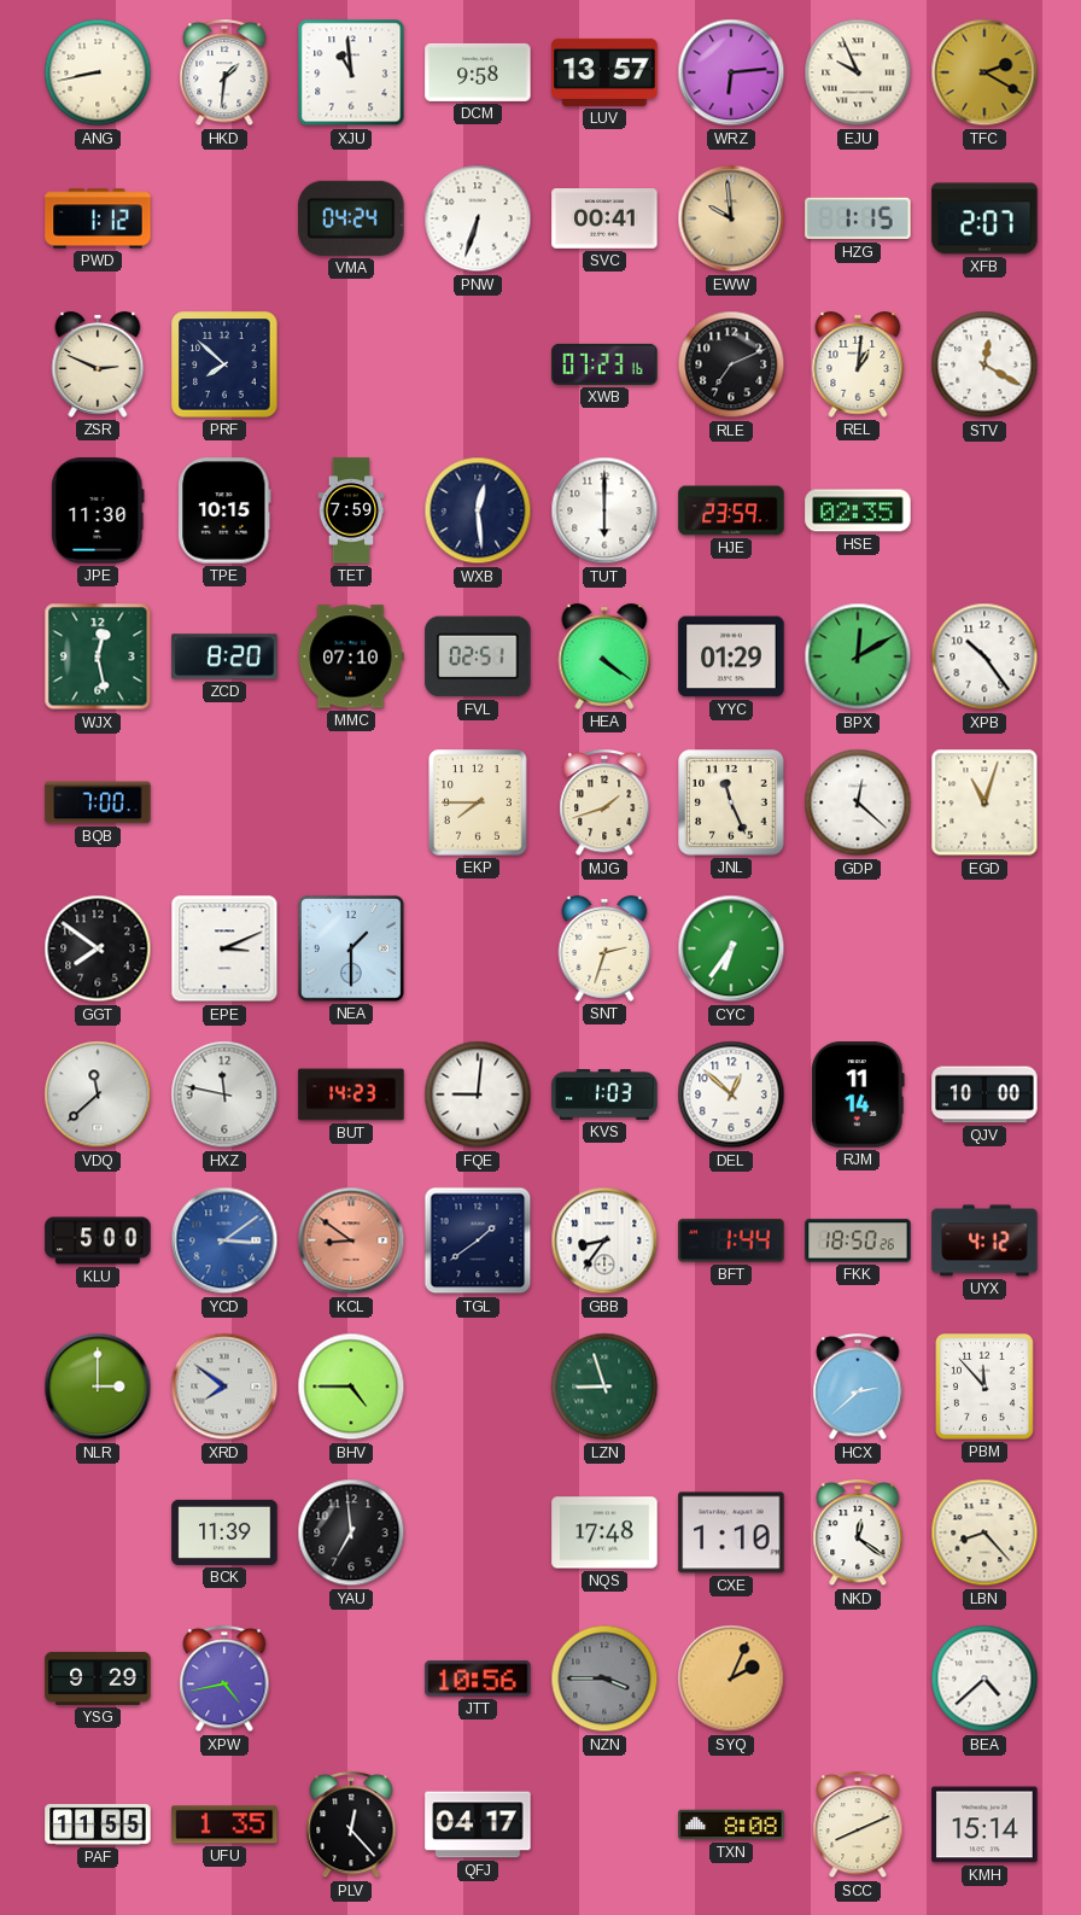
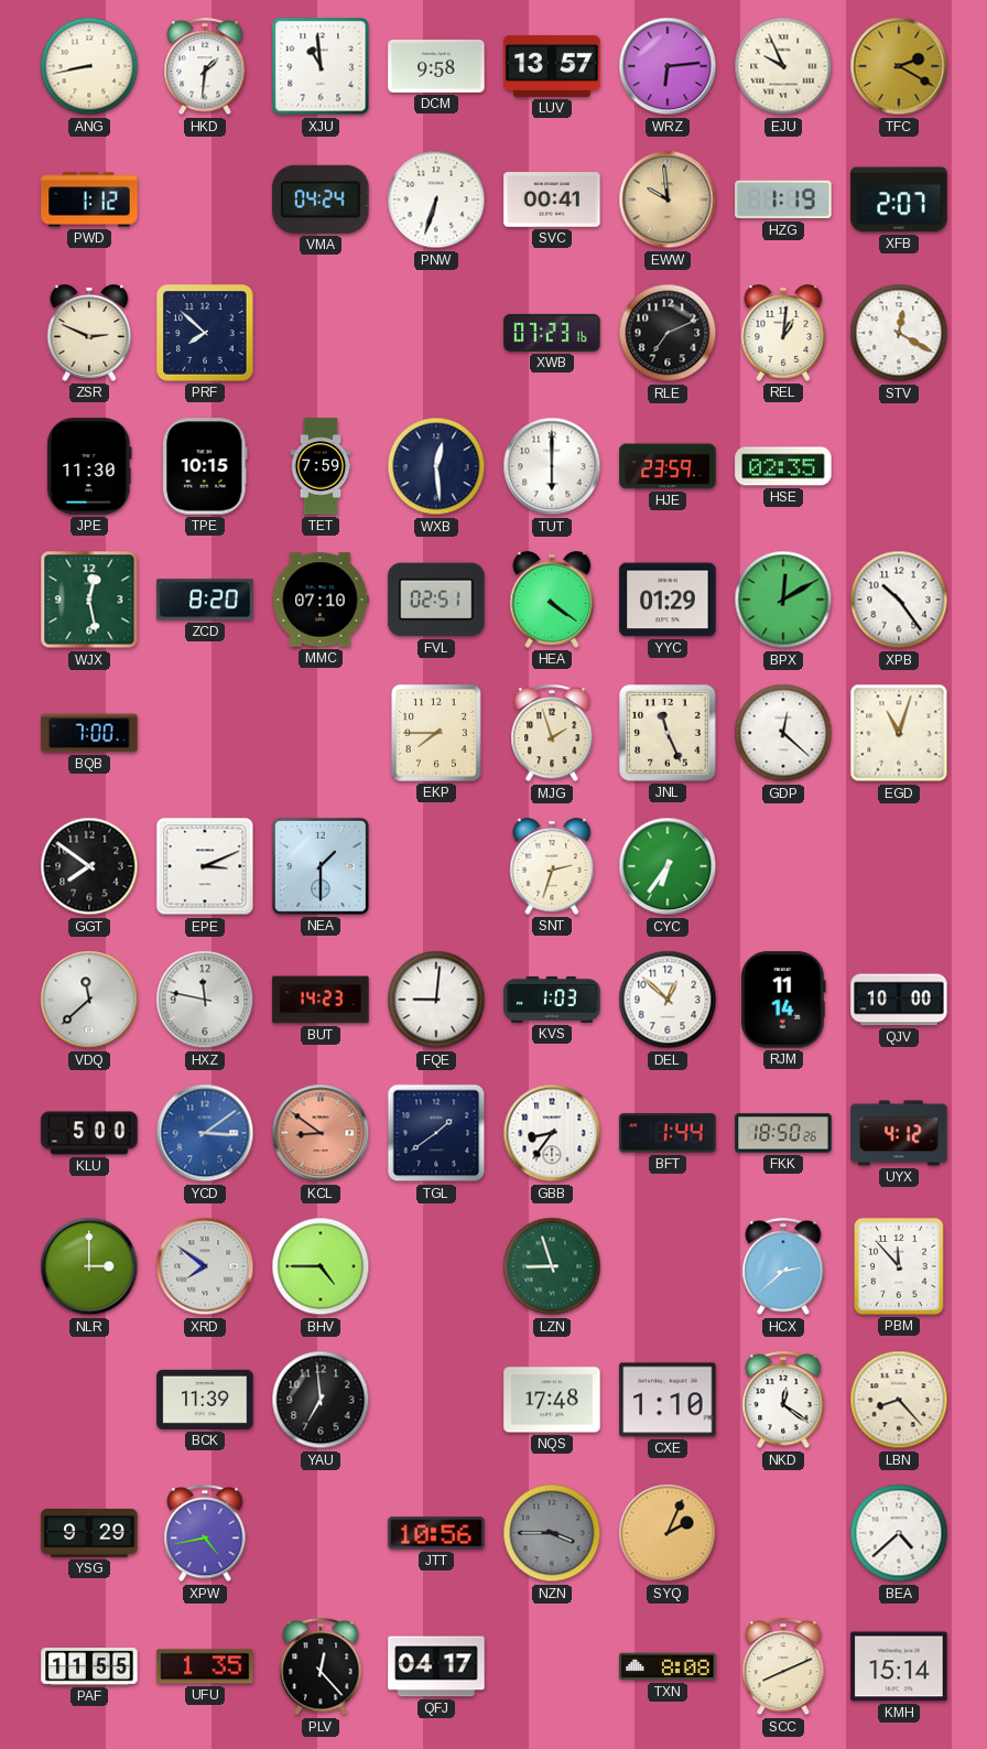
HZG: 1:15 -> 1:19
MJG: 1:42 -> 1:57
